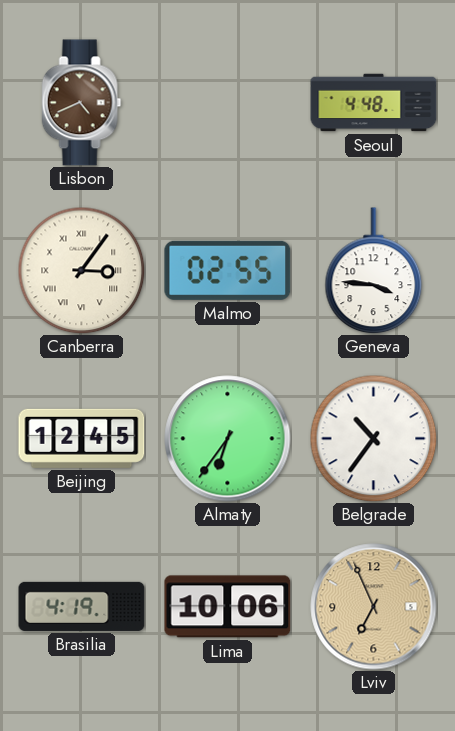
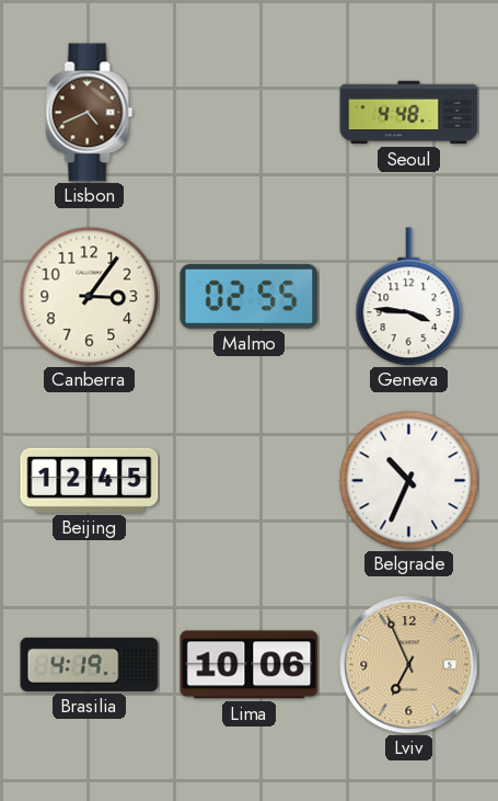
Canberra numerals: Roman -> Arabic
Almaty: 6:36 -> none
Belgrade: 10:36 -> 10:34
